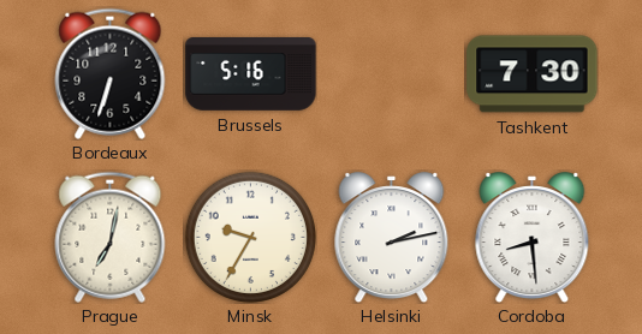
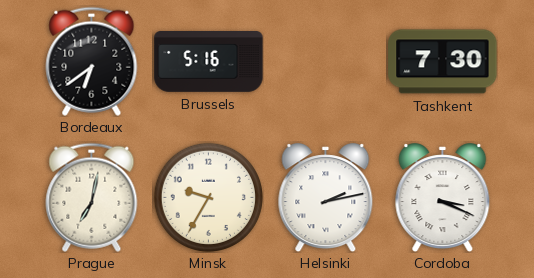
Bordeaux: 6:33 -> 6:39
Cordoba: 8:29 -> 3:19
